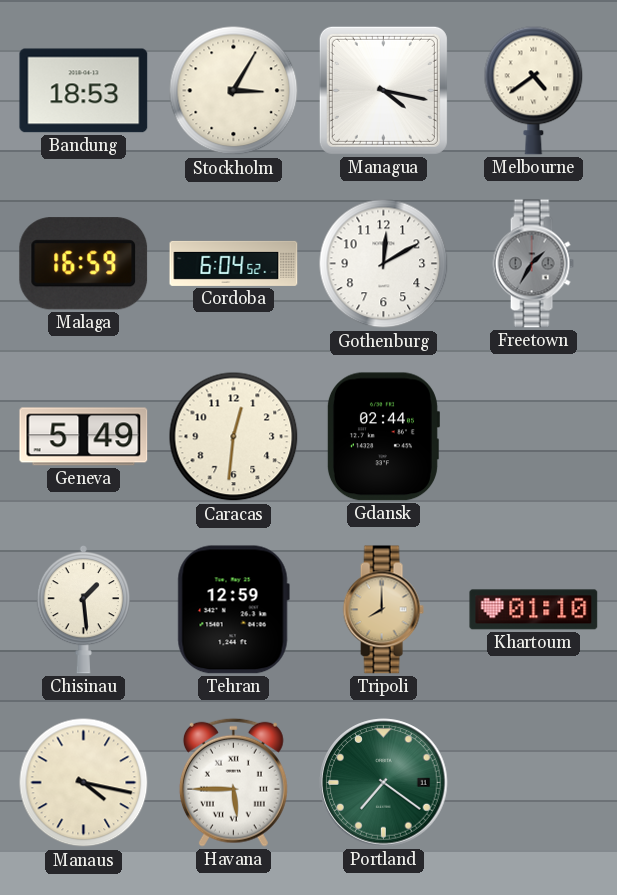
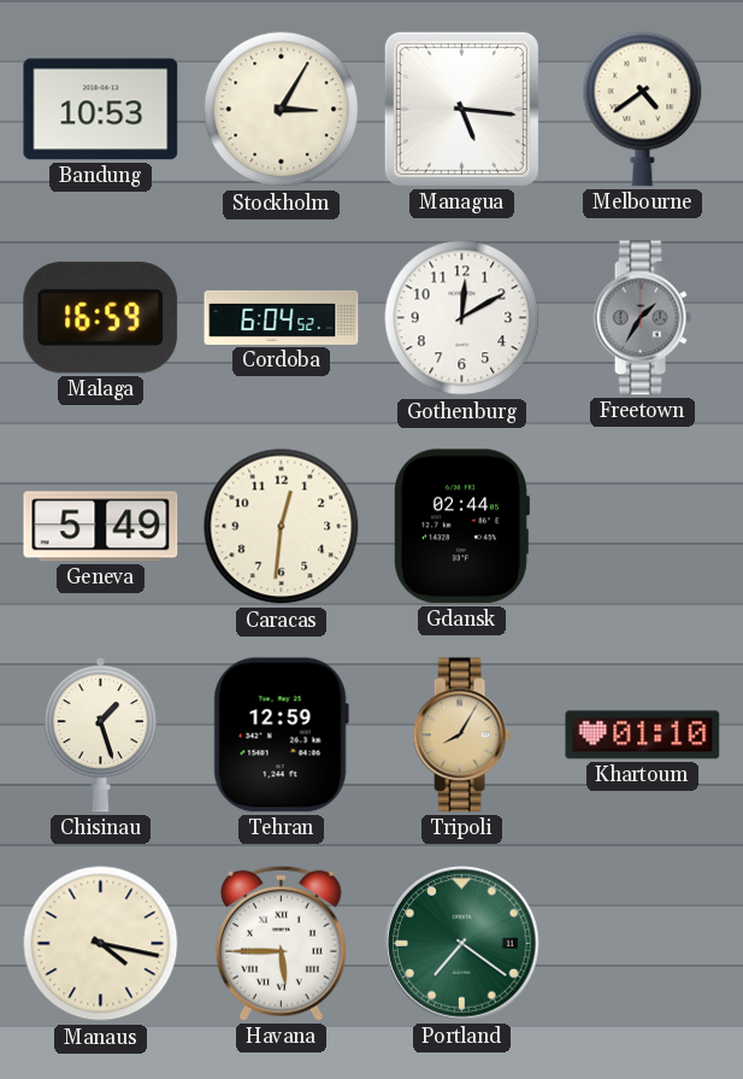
Bandung: 18:53 -> 10:53
Managua: 4:17 -> 5:16
Chisinau: 1:29 -> 1:27
Tripoli: 8:00 -> 8:05
